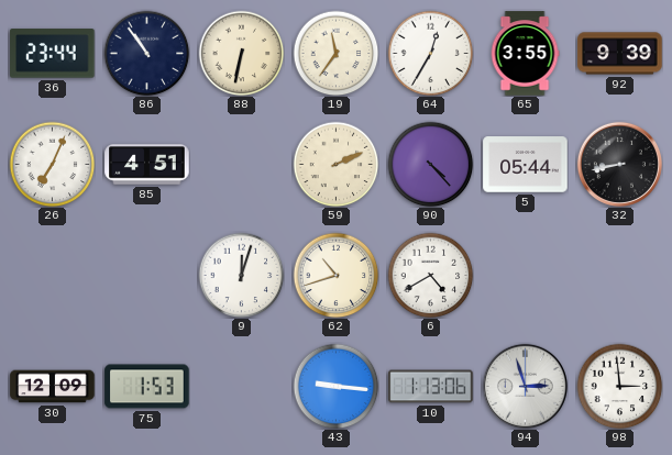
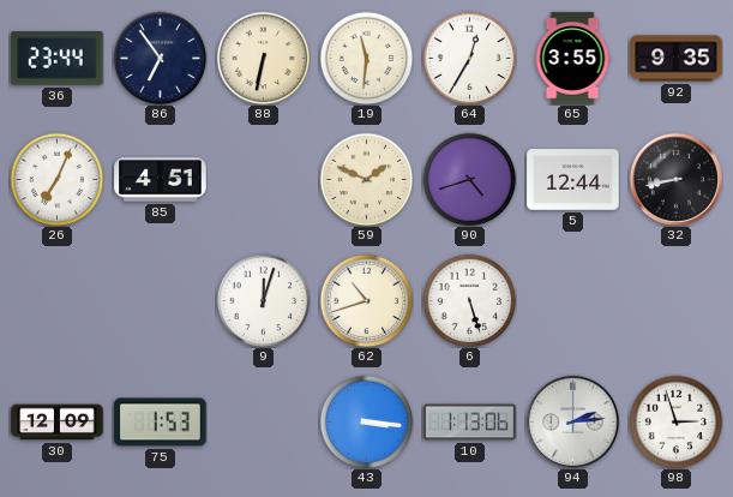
86: 10:54 -> 6:54
19: 11:36 -> 11:31
92: 9:39 -> 9:35
59: 2:11 -> 1:49
90: 4:23 -> 4:42
5: 05:44 -> 12:44
6: 4:40 -> 5:27
43: 9:16 -> 3:16
94: 2:57 -> 2:14
98: 2:59 -> 2:57
